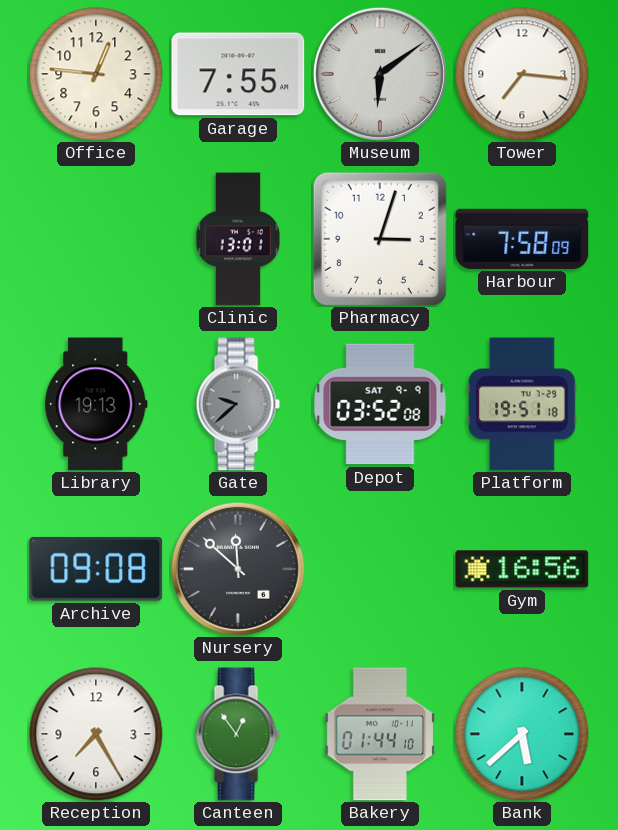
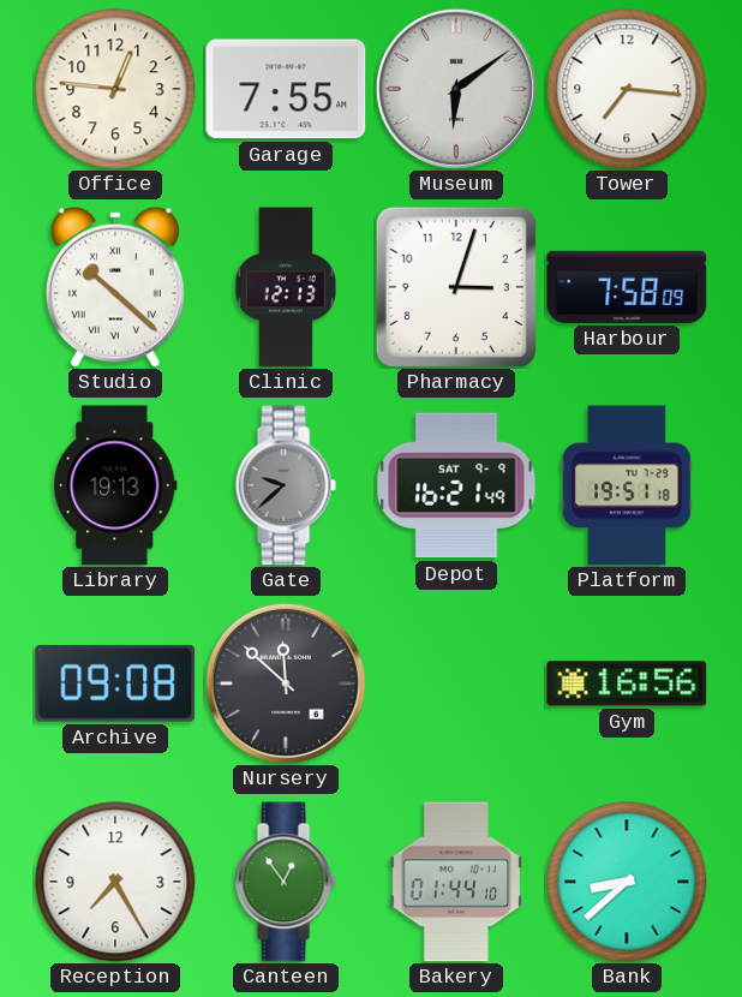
Studio: none -> 10:22
Clinic: 13:01 -> 12:13
Depot: 03:52 -> 16:21
Bank: 5:38 -> 8:38
